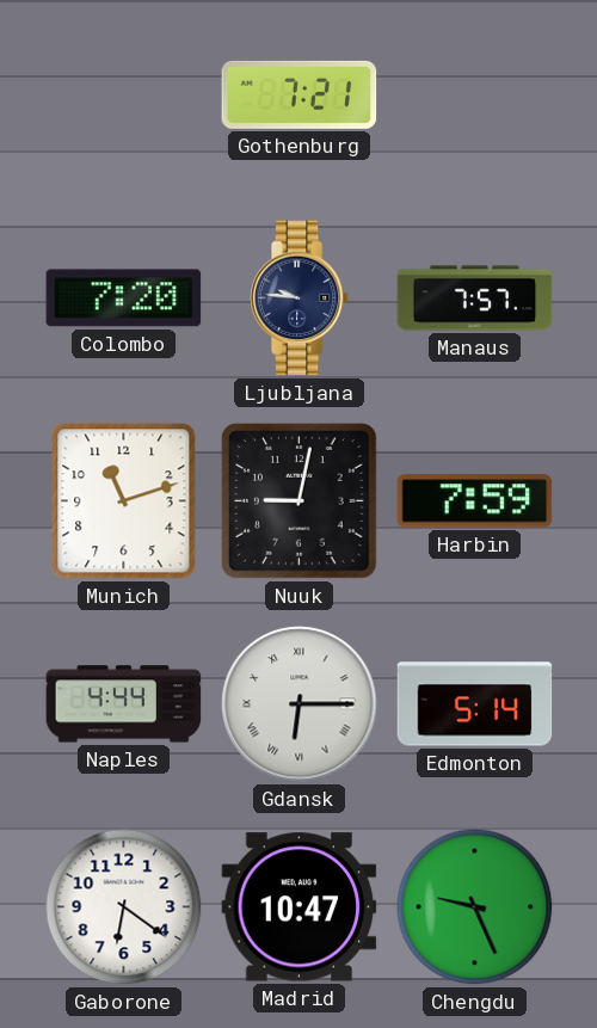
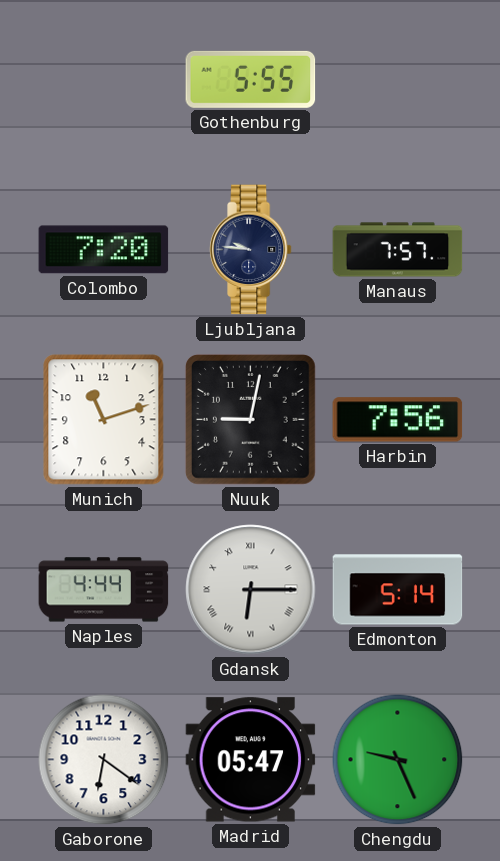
Gothenburg: 7:21 -> 5:55
Harbin: 7:59 -> 7:56
Madrid: 10:47 -> 05:47
